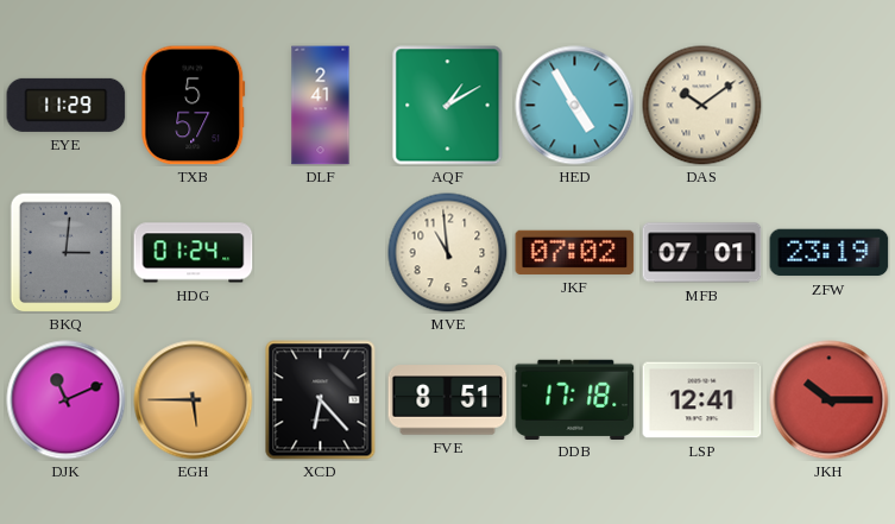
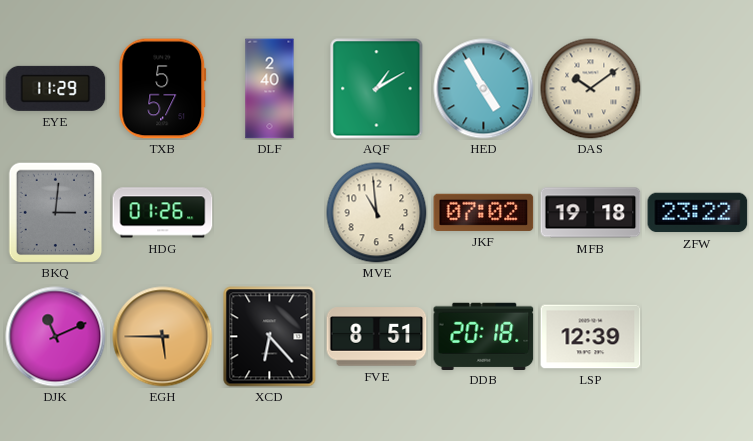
DLF: 2:41 -> 2:40
HDG: 01:24 -> 01:26
MFB: 07:01 -> 19:18
ZFW: 23:19 -> 23:22
DDB: 17:18 -> 20:18
LSP: 12:41 -> 12:39
JKH: 10:15 -> none
